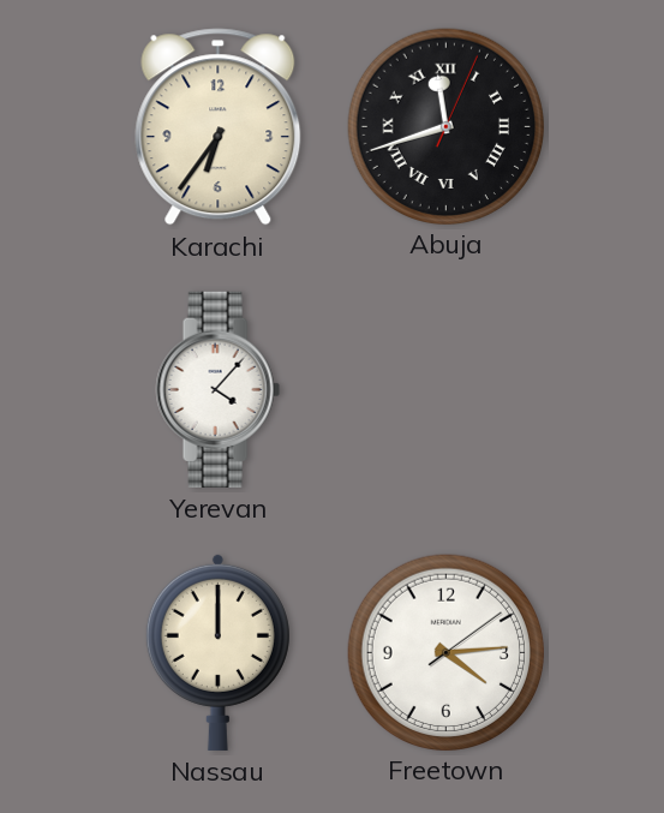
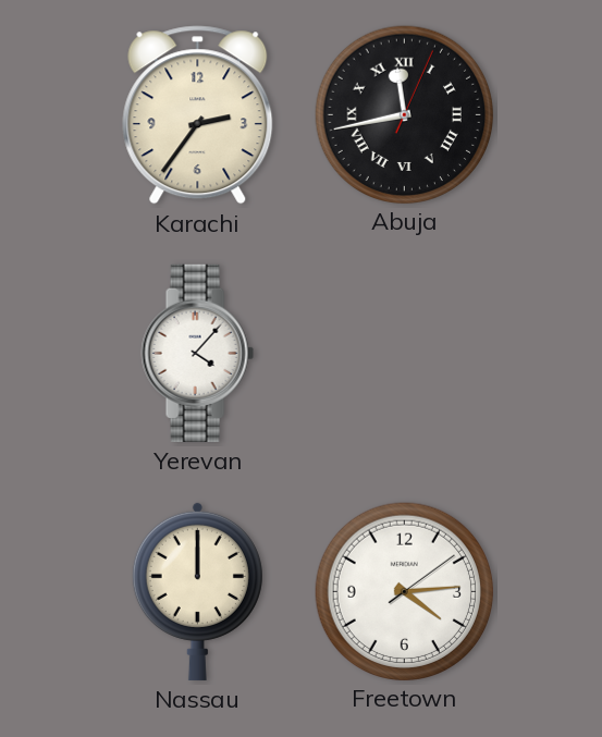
Karachi: 6:36 -> 2:36
Abuja: 11:42 -> 11:43
